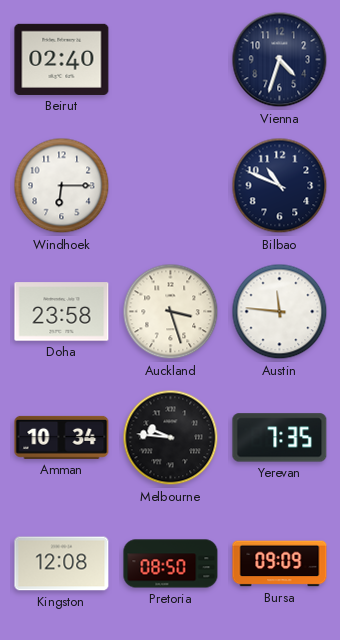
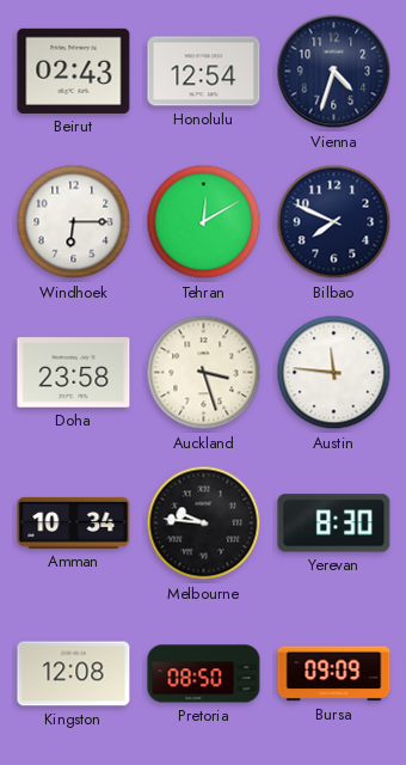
Beirut: 02:40 -> 02:43
Honolulu: none -> 12:54
Tehran: none -> 12:10
Bilbao: 10:49 -> 7:49
Yerevan: 7:35 -> 8:30
